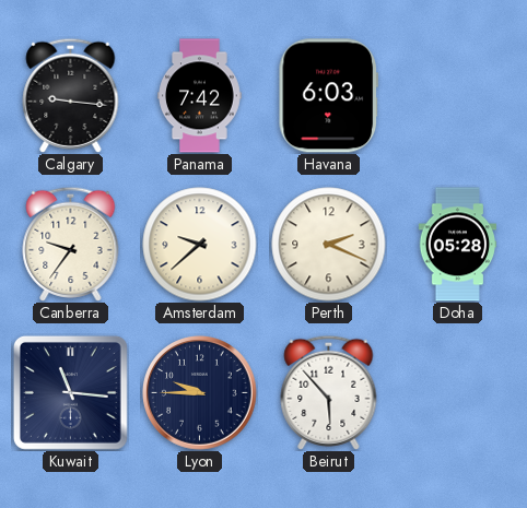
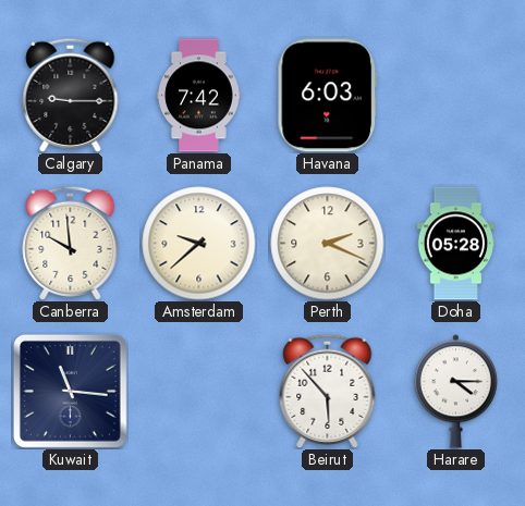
Calgary: 9:16 -> 9:15
Canberra: 9:36 -> 9:59
Lyon: 9:45 -> none
Harare: none -> 4:15
